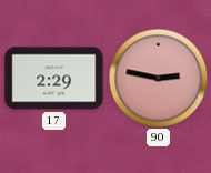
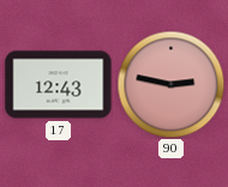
17: 2:29 -> 12:43
